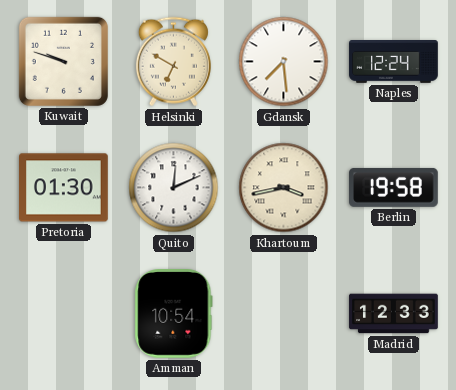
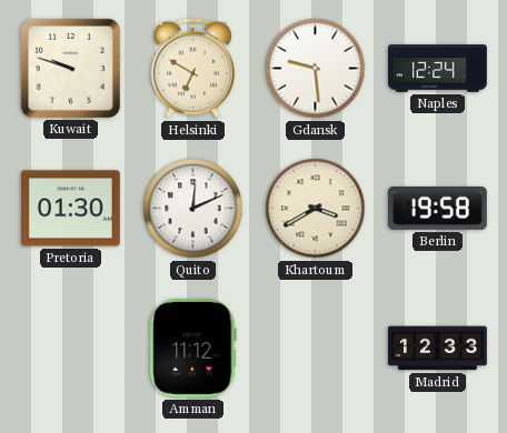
Gdansk: 7:29 -> 9:29
Khartoum: 3:43 -> 3:40
Amman: 10:54 -> 11:12
